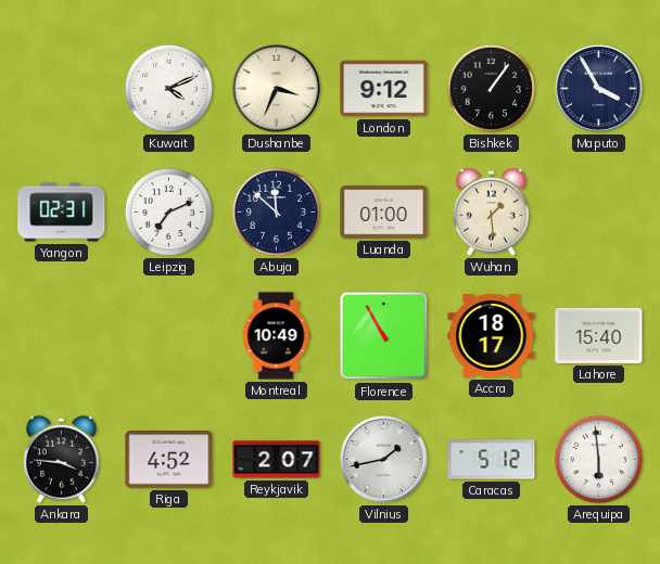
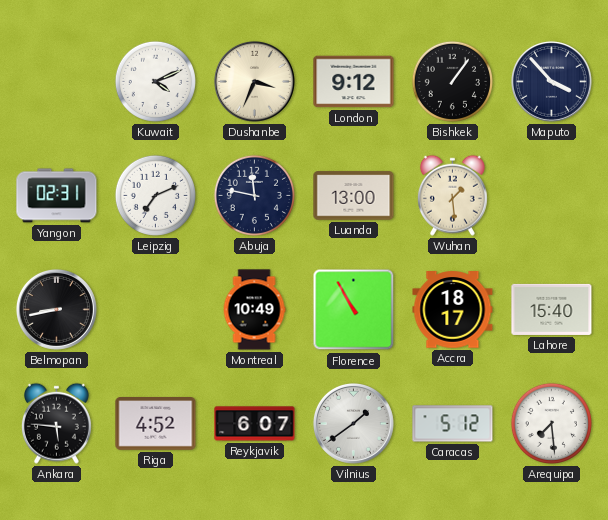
Maputo: 3:55 -> 3:53
Abuja: 11:52 -> 11:47
Luanda: 01:00 -> 13:00
Belmopan: none -> 8:43
Ankara: 3:46 -> 5:46
Reykjavik: 2:07 -> 6:07
Vilnius: 1:43 -> 1:39
Arequipa: 5:59 -> 7:29
